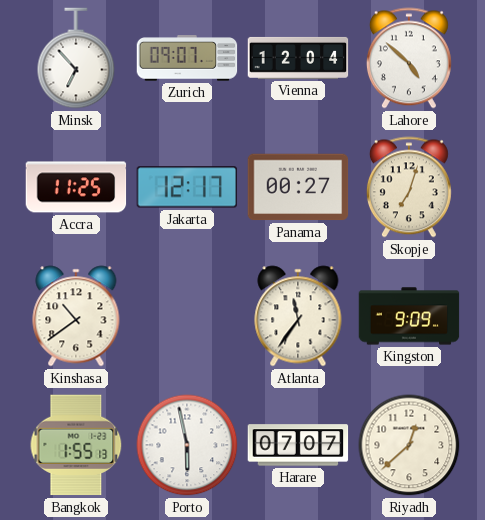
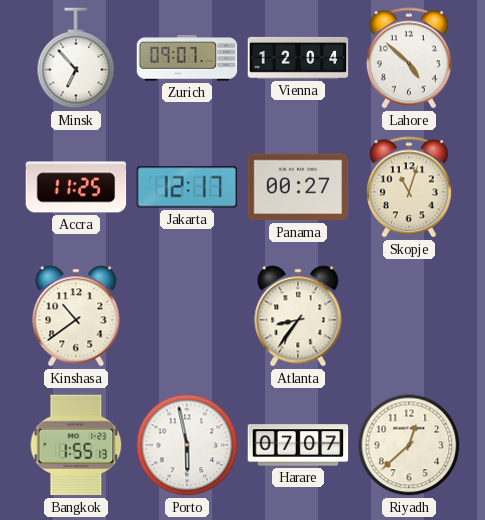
Skopje: 7:03 -> 11:03
Atlanta: 11:36 -> 8:36
Kingston: 9:09 -> none
